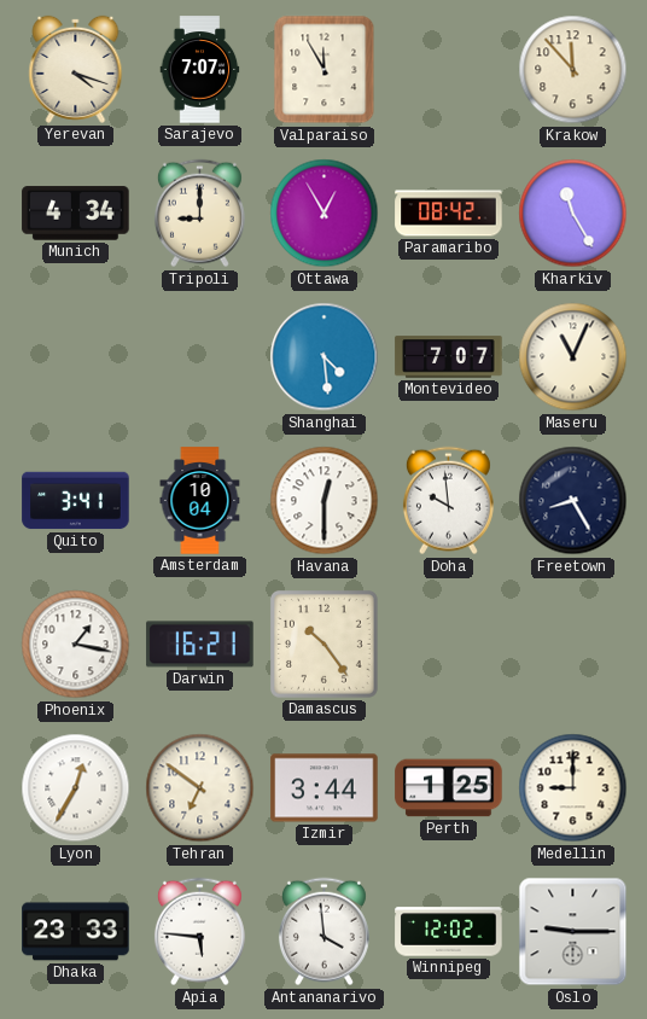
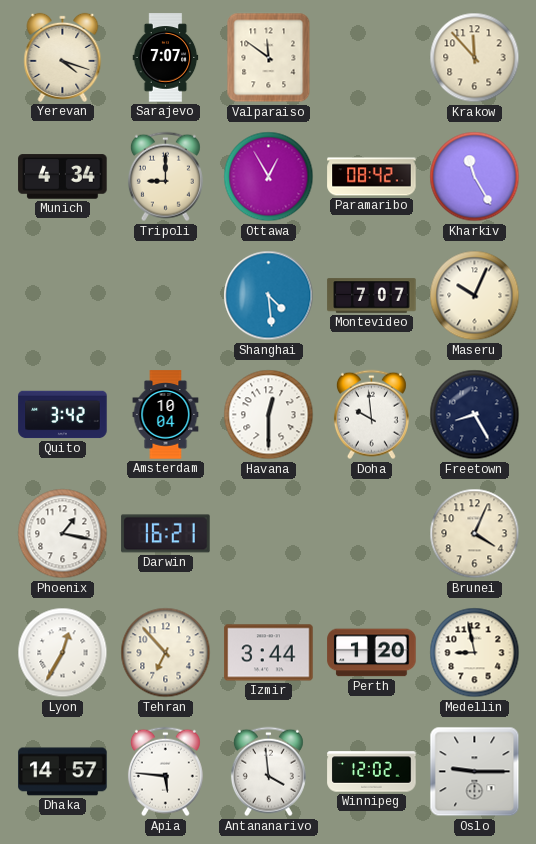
Valparaiso: 11:55 -> 11:51
Maseru: 11:04 -> 10:04
Quito: 3:41 -> 3:42
Damascus: 10:24 -> none
Brunei: none -> 4:04
Tehran: 6:51 -> 6:53
Perth: 1:25 -> 1:20
Medellin: 9:00 -> 8:58
Dhaka: 23:33 -> 14:57
